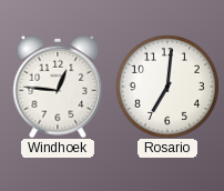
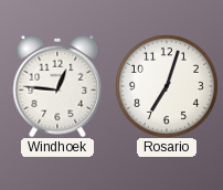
Rosario: 7:01 -> 7:03
